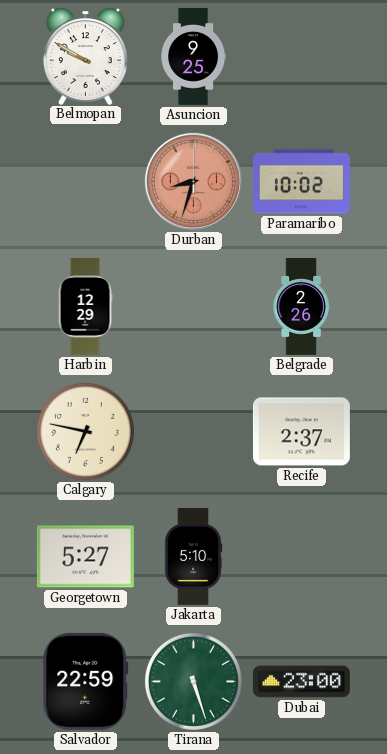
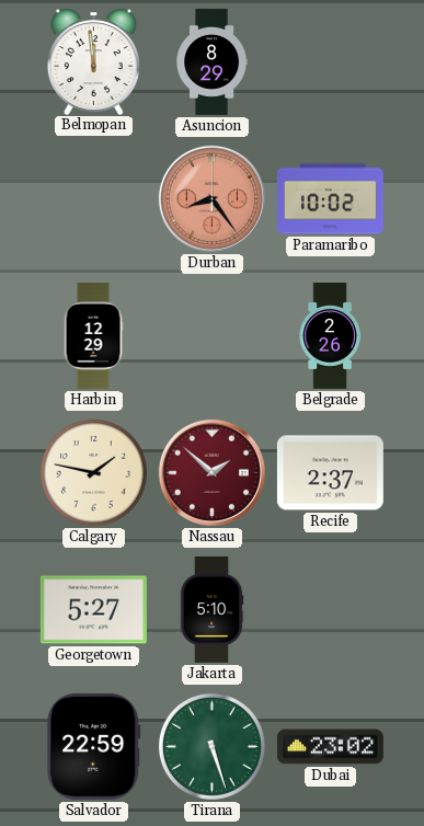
Belmopan: 9:50 -> 11:59
Asuncion: 9:25 -> 8:29
Durban: 8:33 -> 8:24
Calgary: 6:47 -> 1:47
Nassau: none -> 1:52
Dubai: 23:00 -> 23:02
